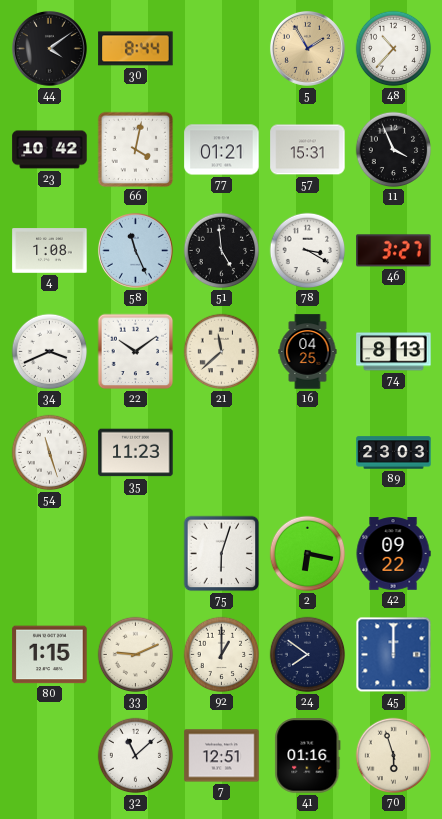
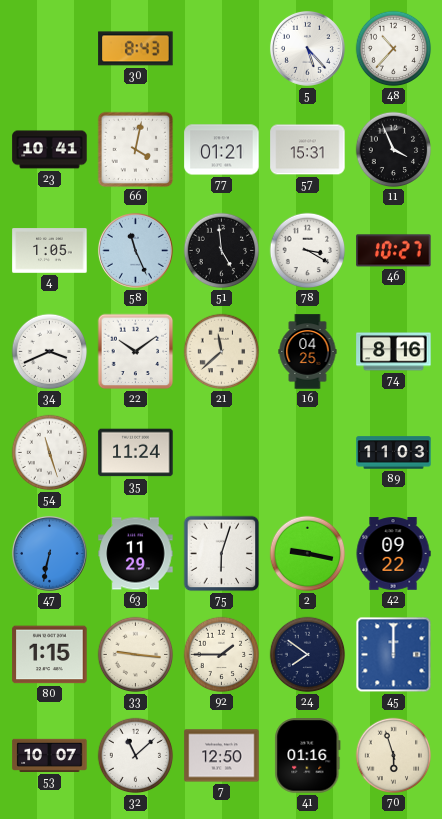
44: 4:09 -> none
30: 8:44 -> 8:43
5: 1:55 -> 5:23
5 dial: champagne -> white
23: 10:42 -> 10:41
4: 1:08 -> 1:05
46: 3:27 -> 10:27
74: 8:13 -> 8:16
35: 11:23 -> 11:24
89: 23:03 -> 11:03
47: none -> 6:32
63: none -> 11:29
2: 6:17 -> 9:17
33: 9:11 -> 9:16
92: 1:00 -> 1:45
53: none -> 10:07
7: 12:51 -> 12:50
